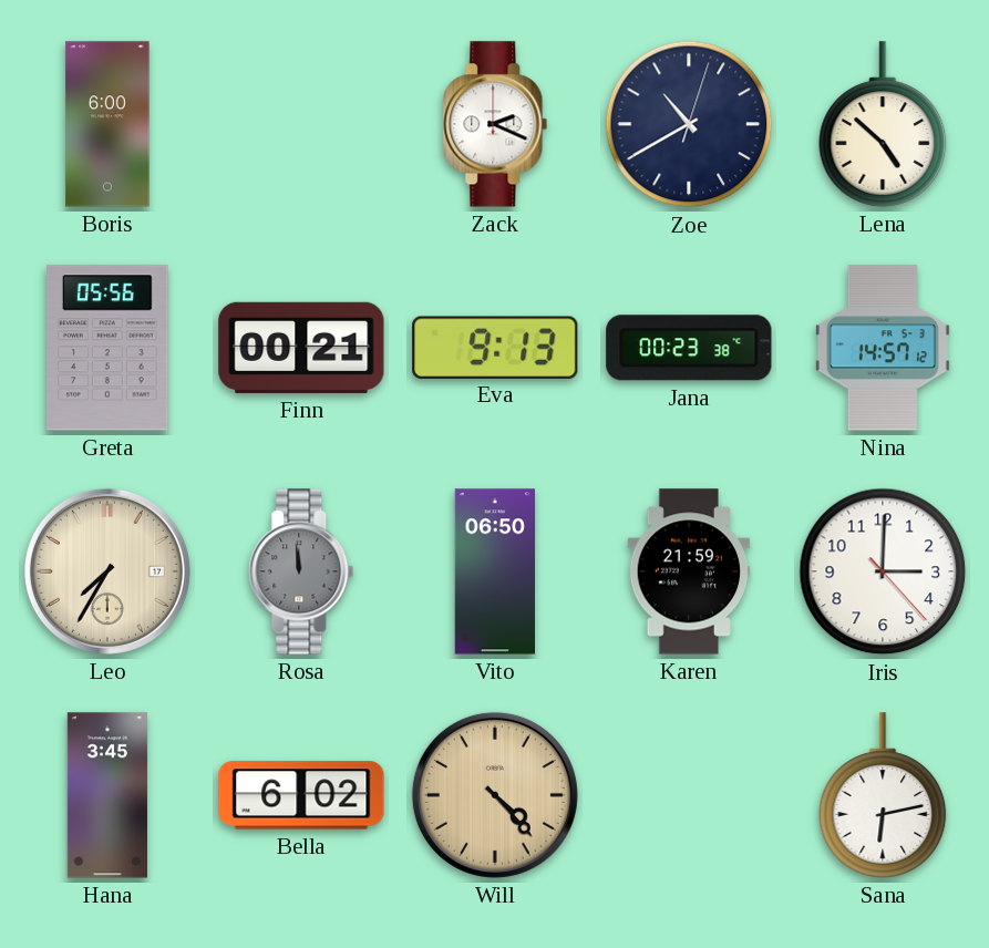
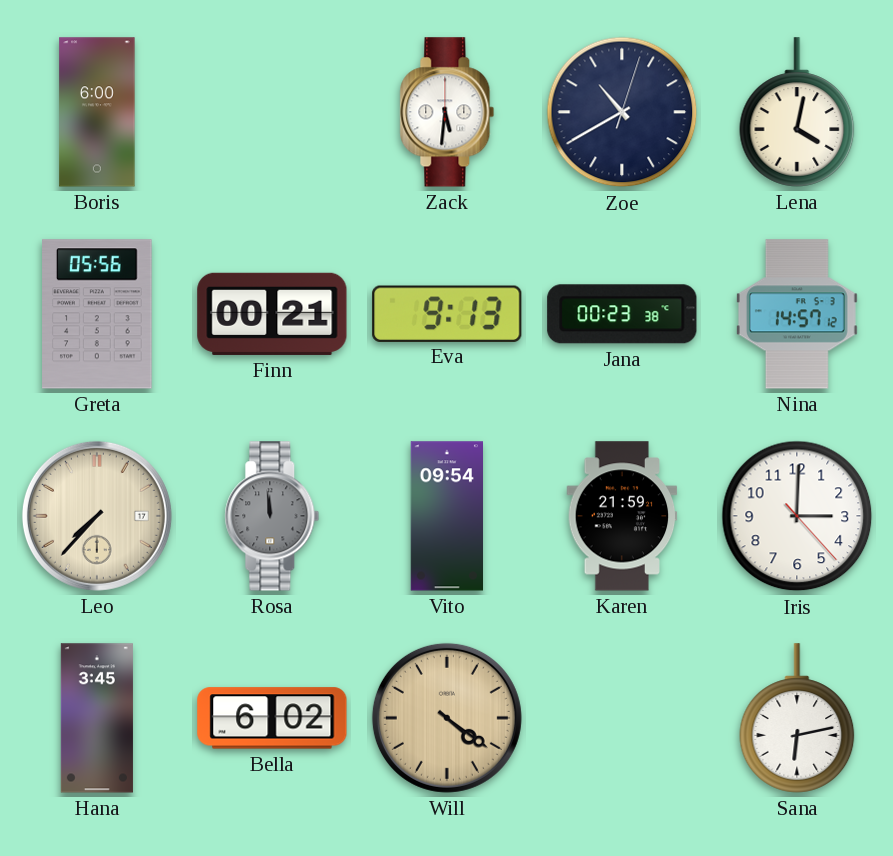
Zack: 2:19 -> 5:31
Lena: 4:52 -> 4:02
Leo: 7:35 -> 7:37
Vito: 06:50 -> 09:54
Will: 4:23 -> 4:21
